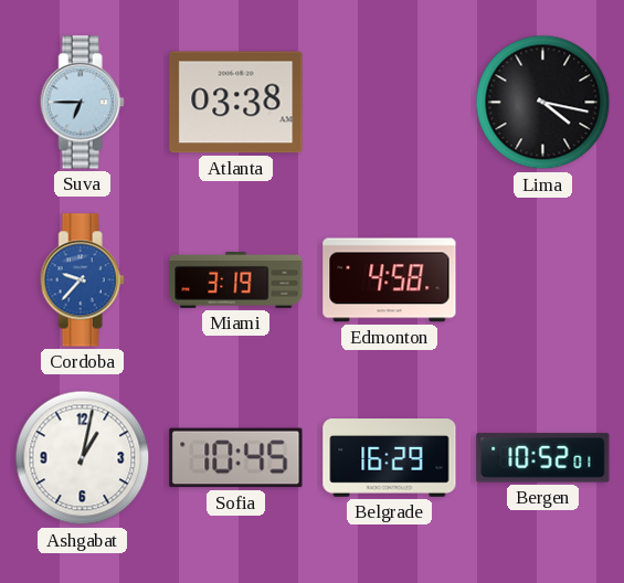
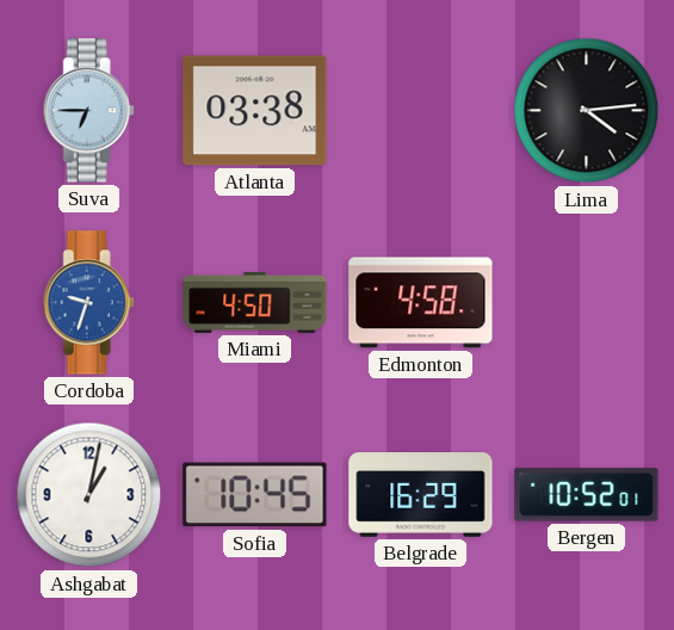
Lima: 4:17 -> 4:14
Cordoba: 9:37 -> 9:33
Miami: 3:19 -> 4:50
